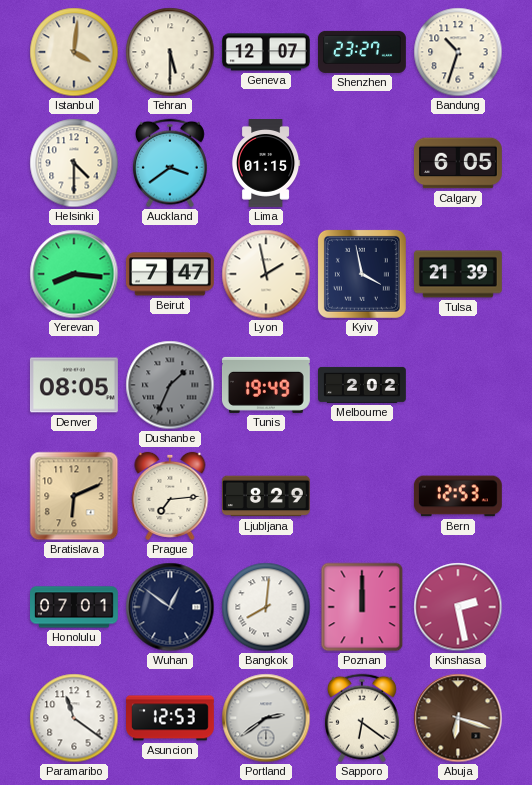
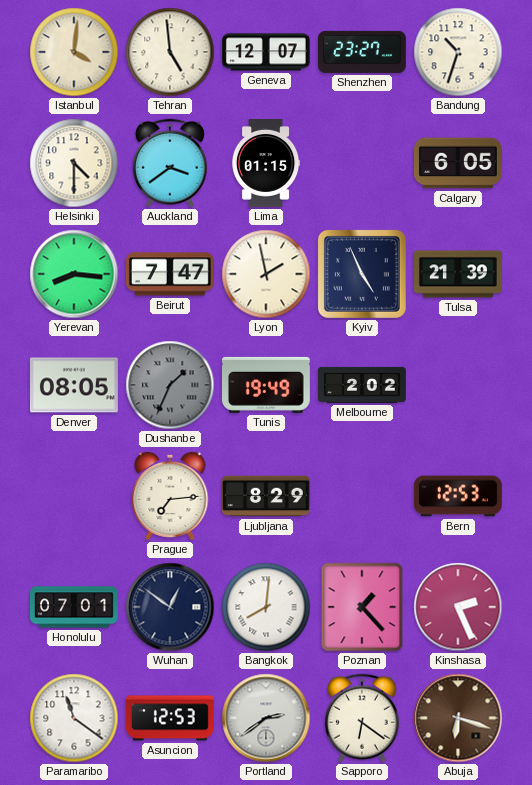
Tehran: 5:30 -> 4:59
Kyiv: 3:58 -> 4:56
Bratislava: 6:11 -> none
Poznan: 12:00 -> 1:23
Kinshasa: 2:28 -> 2:26
